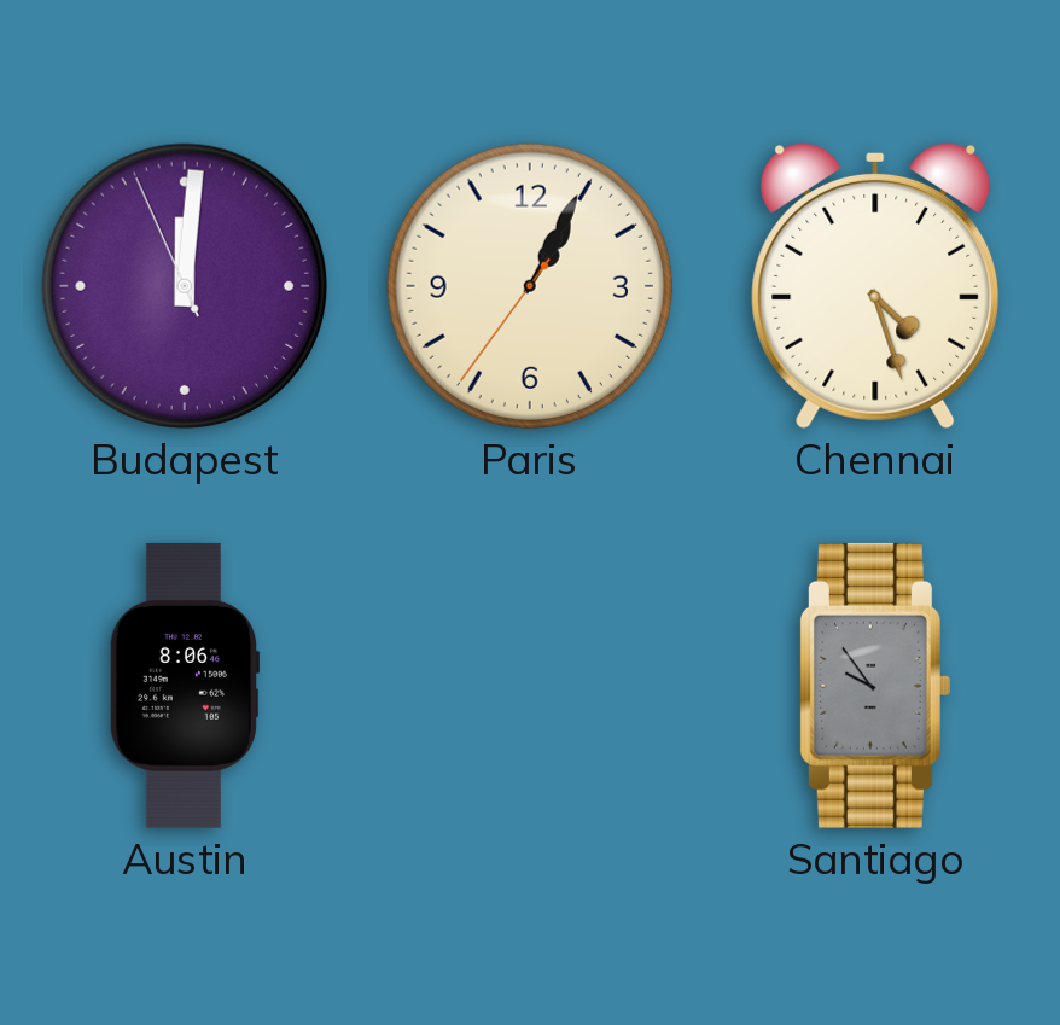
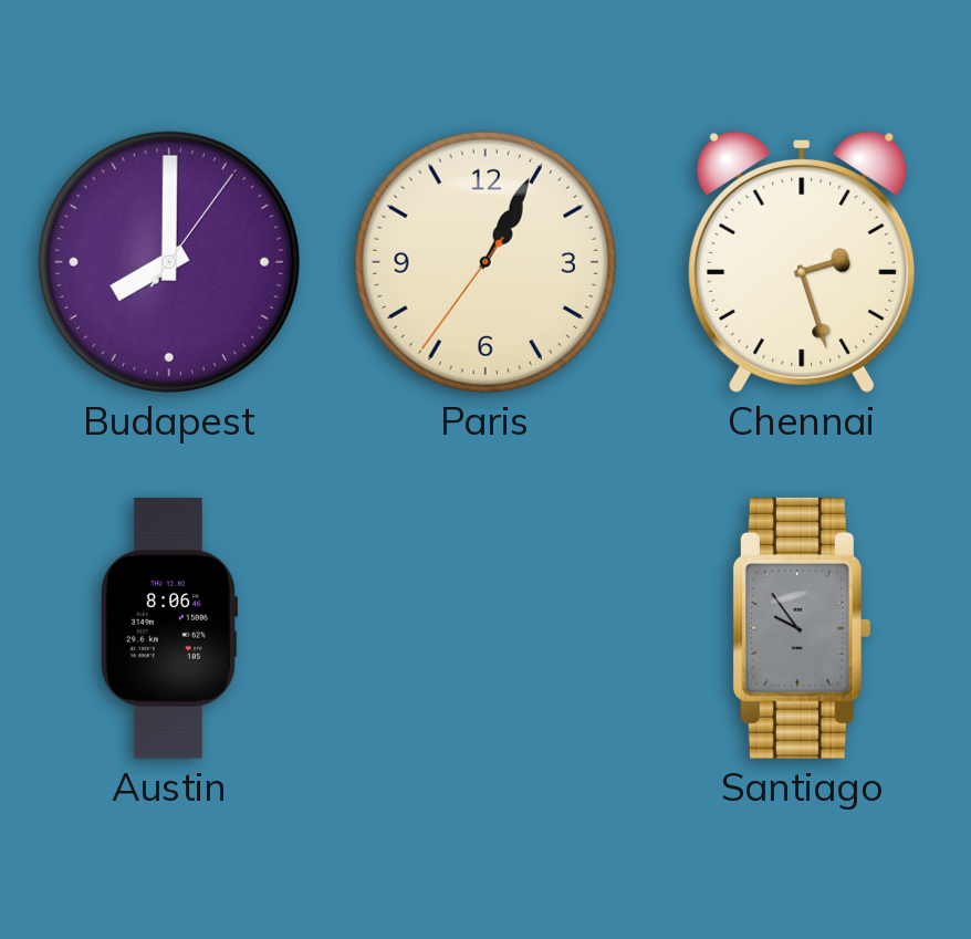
Budapest: 12:00 -> 8:00
Chennai: 4:27 -> 2:27
